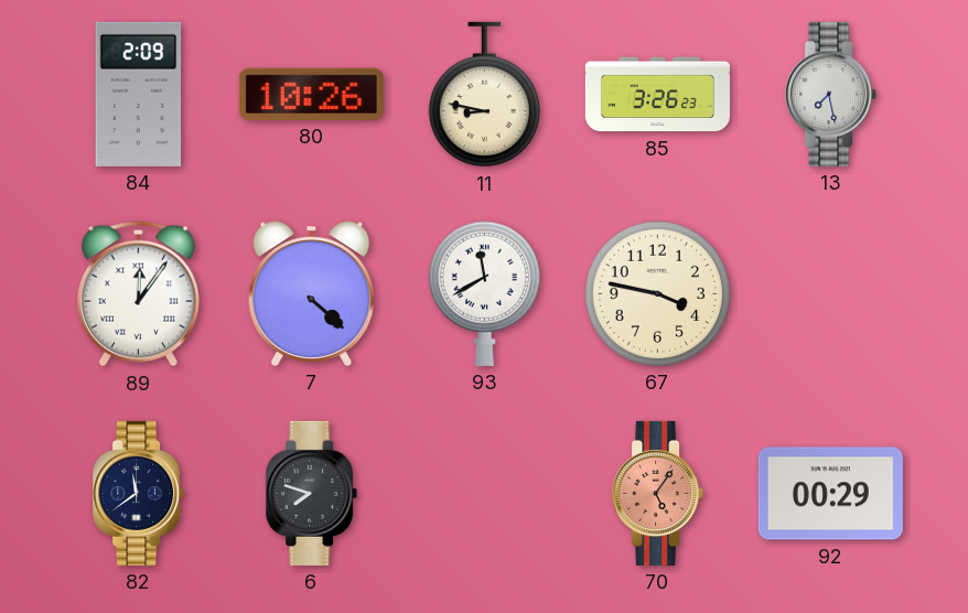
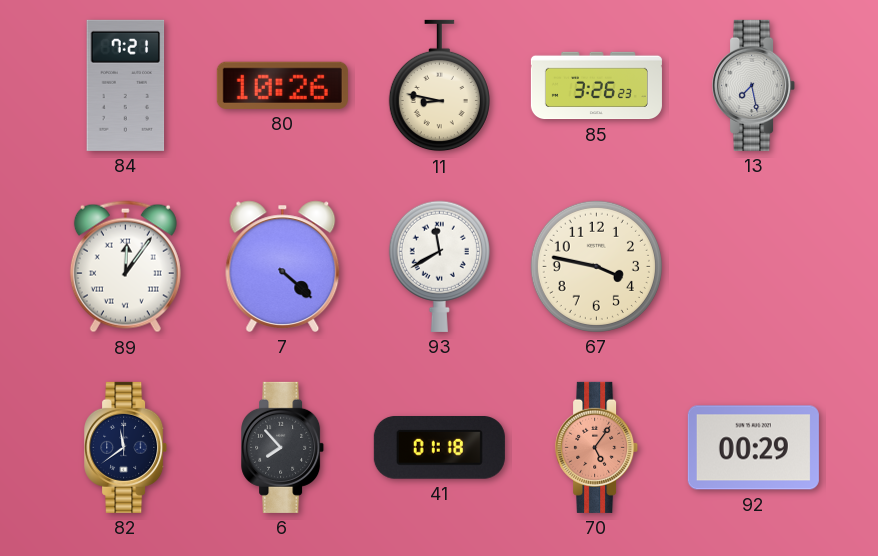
84: 2:09 -> 7:21
6: 7:48 -> 7:53
41: none -> 01:18
